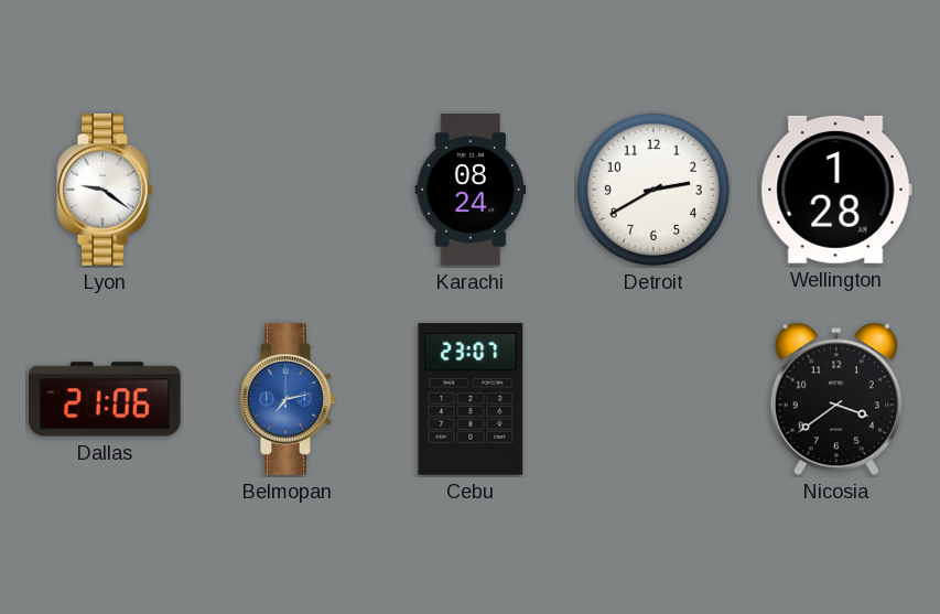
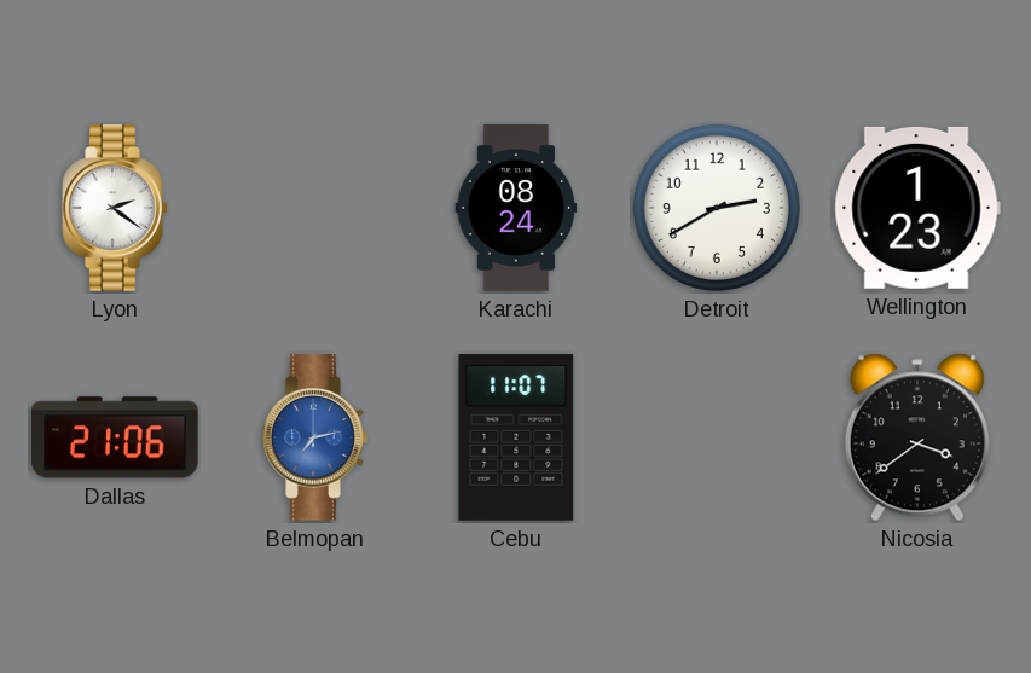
Lyon: 9:21 -> 2:21
Wellington: 1:28 -> 1:23
Cebu: 23:07 -> 11:07
